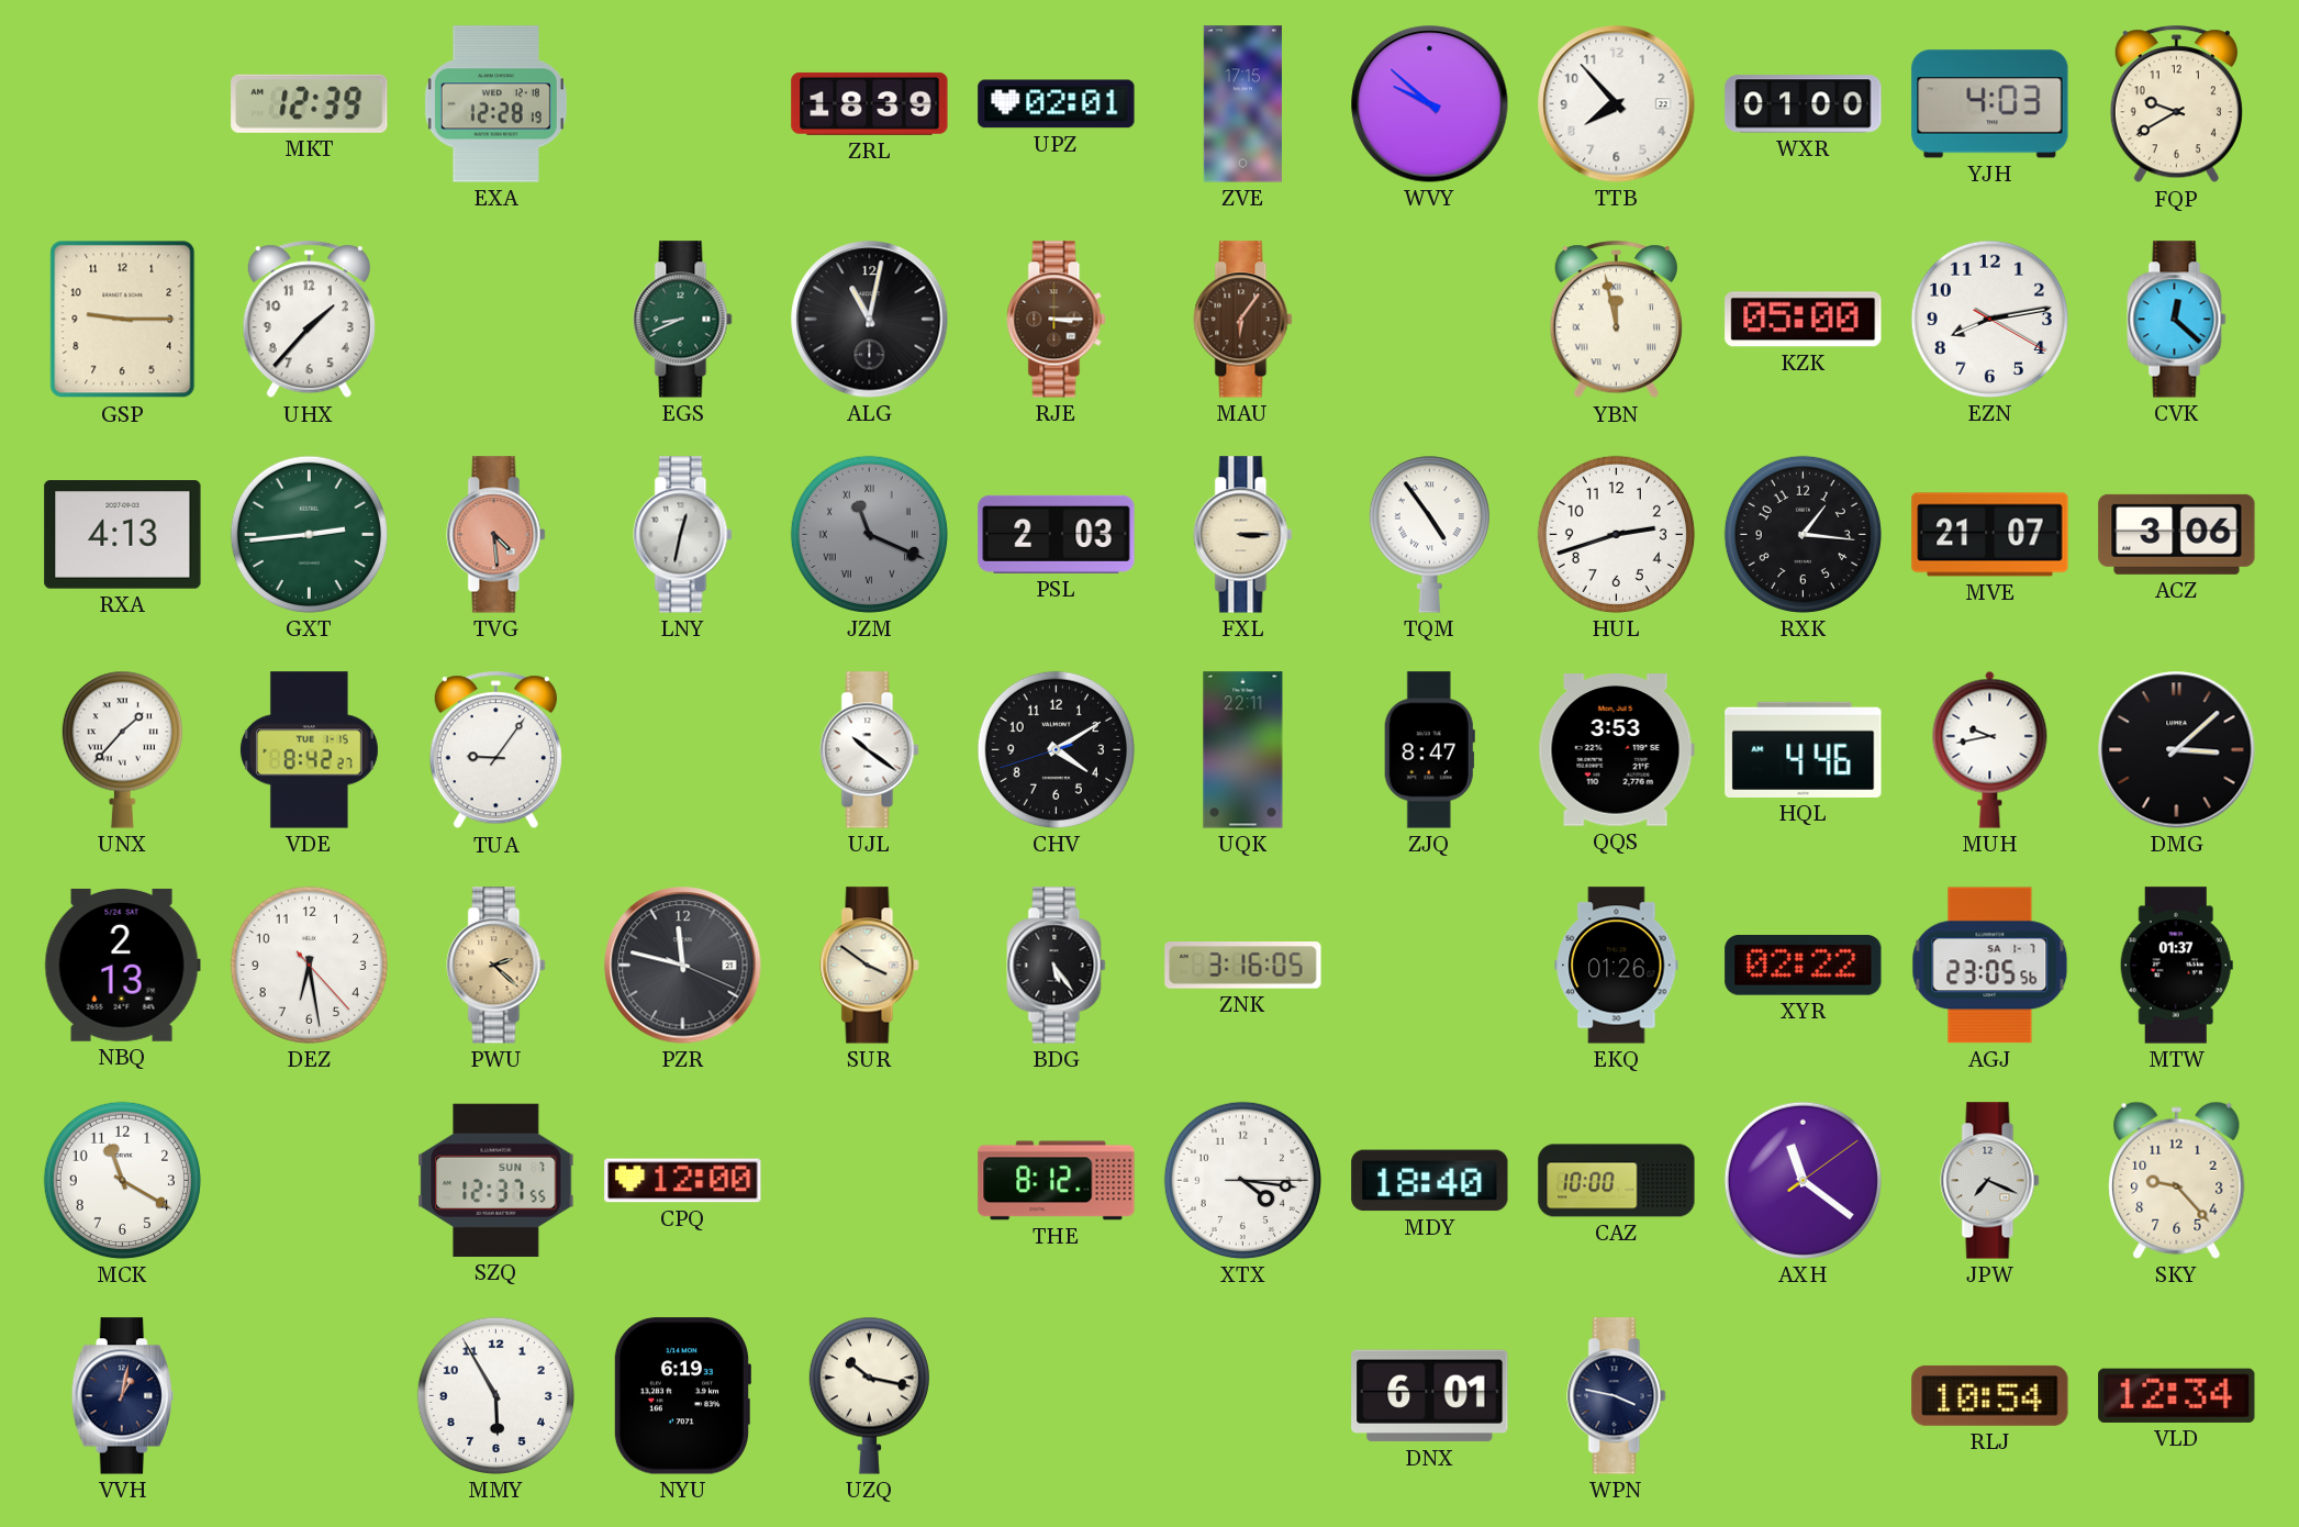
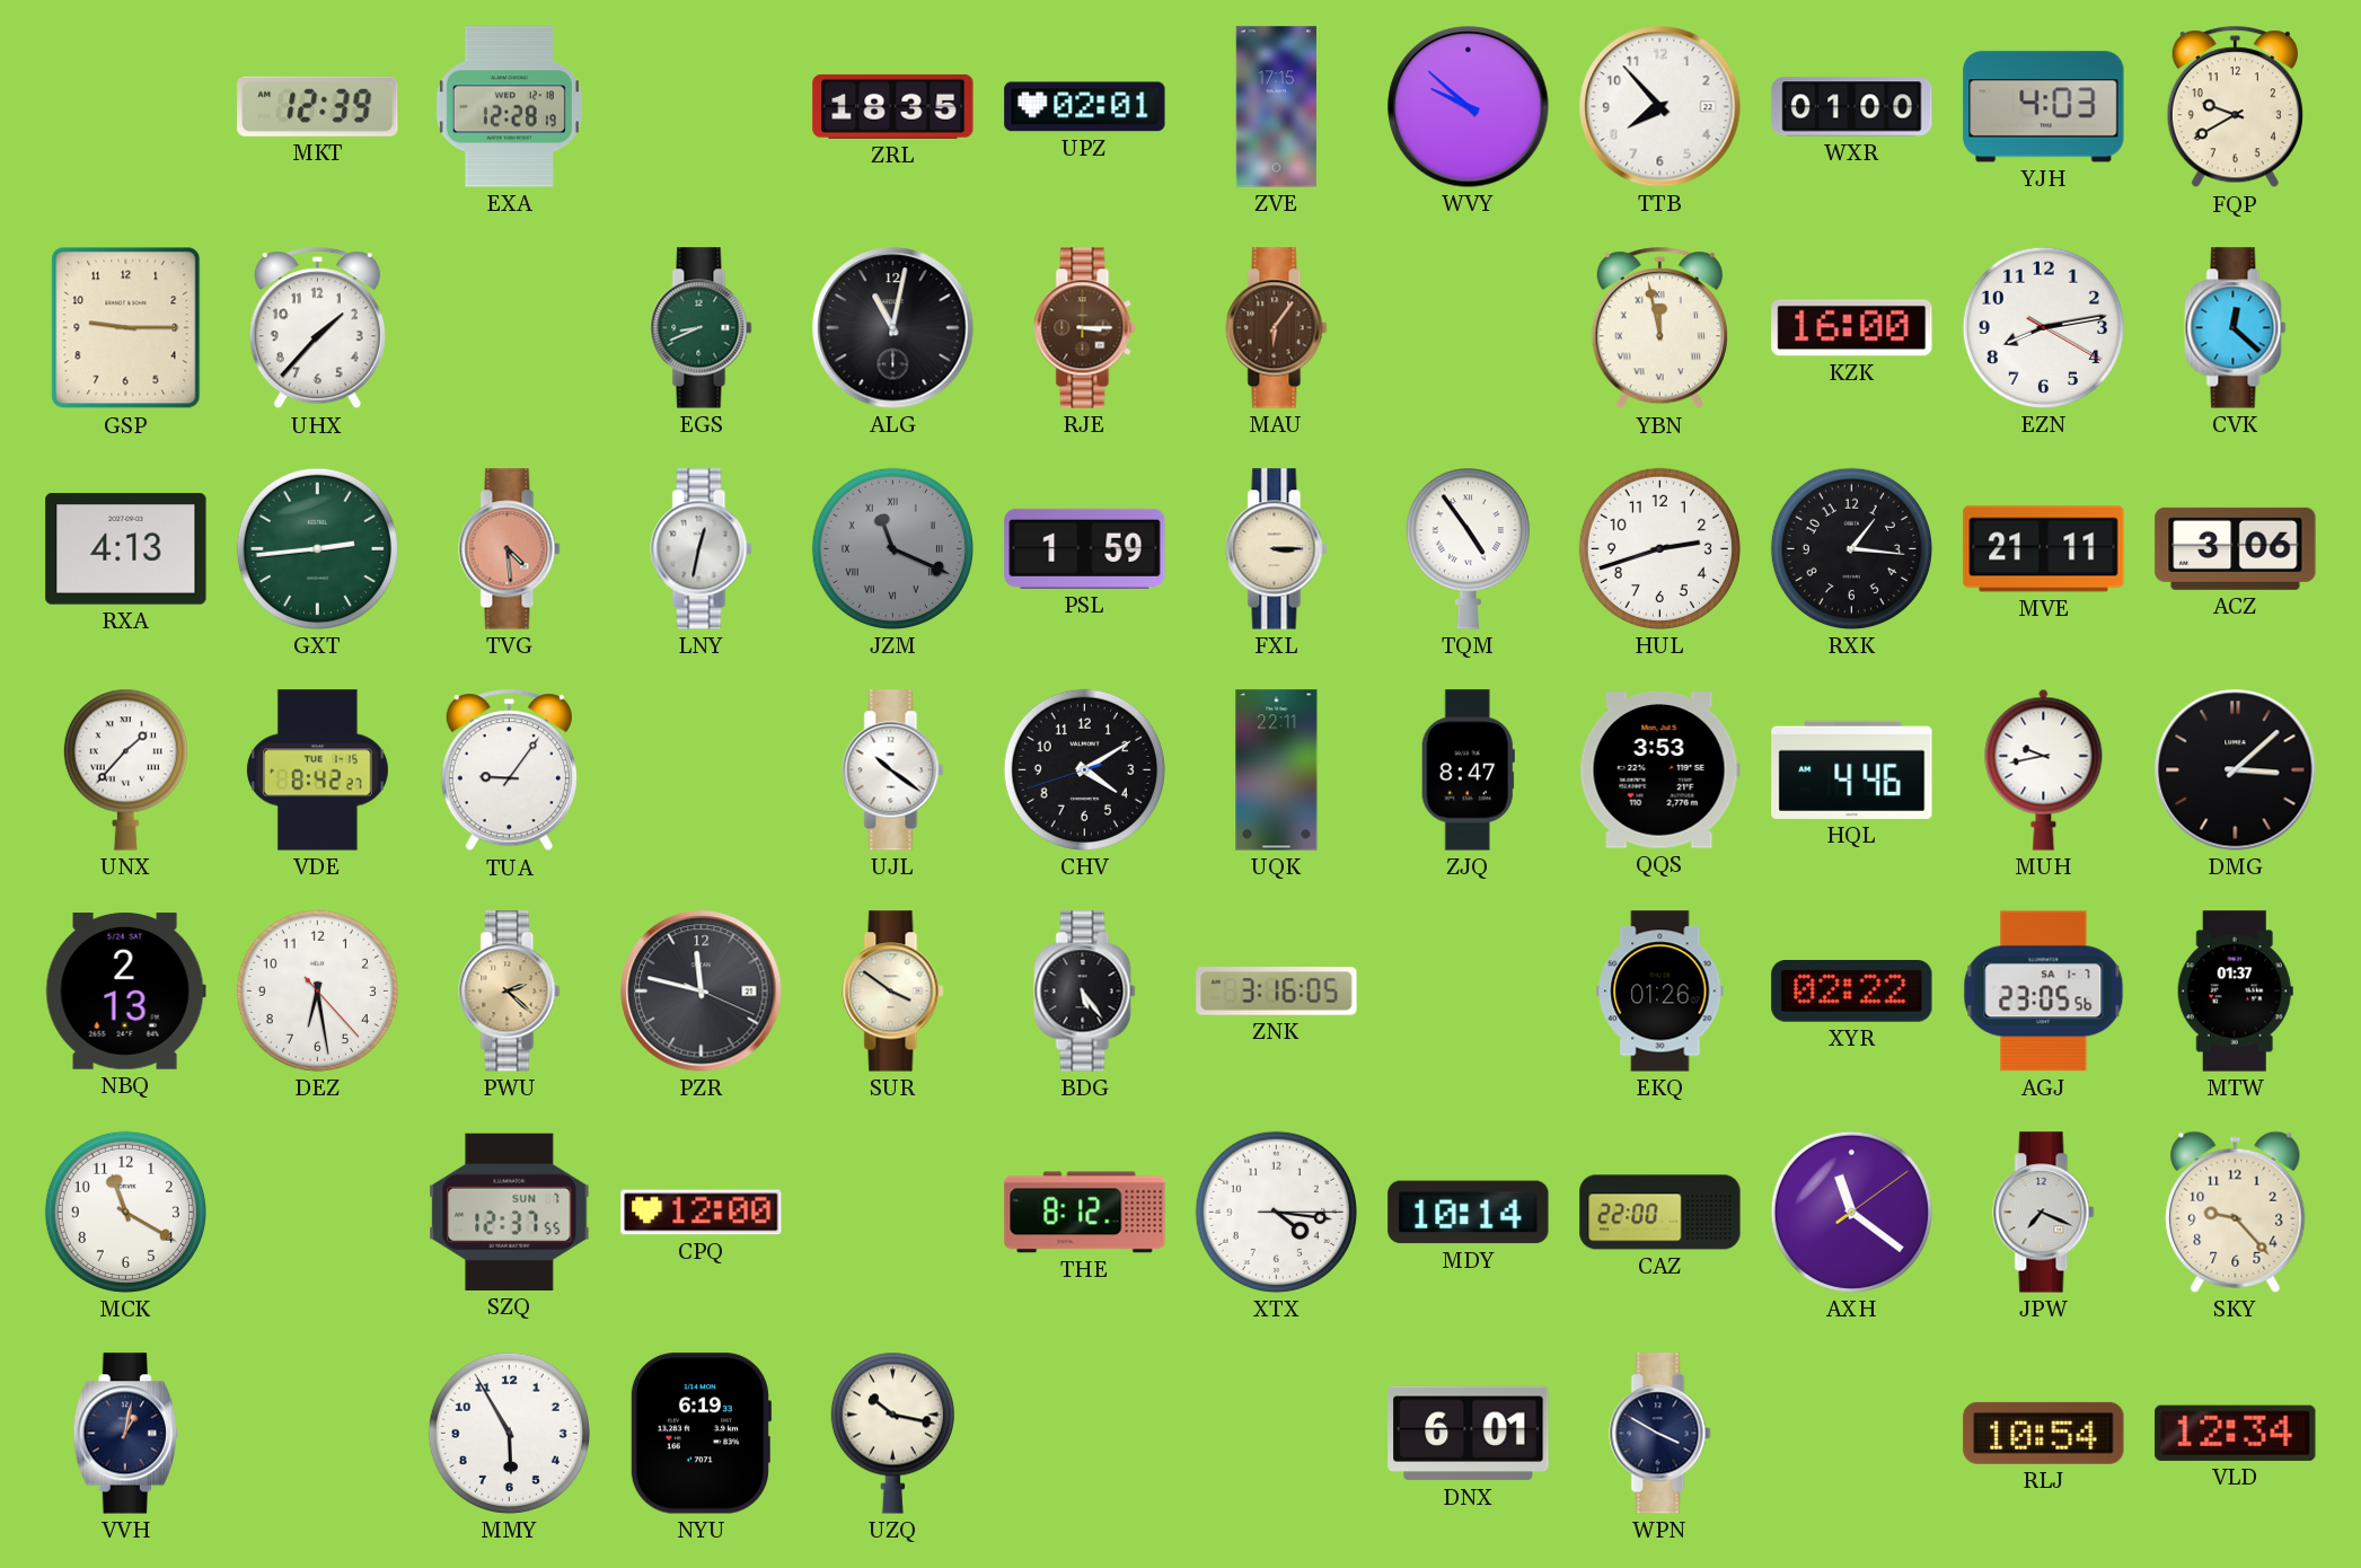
ZRL: 18:39 -> 18:35
KZK: 05:00 -> 16:00
PSL: 2:03 -> 1:59
MVE: 21:07 -> 21:11
MDY: 18:40 -> 10:14
CAZ: 10:00 -> 22:00
WPN: 3:47 -> 3:50
